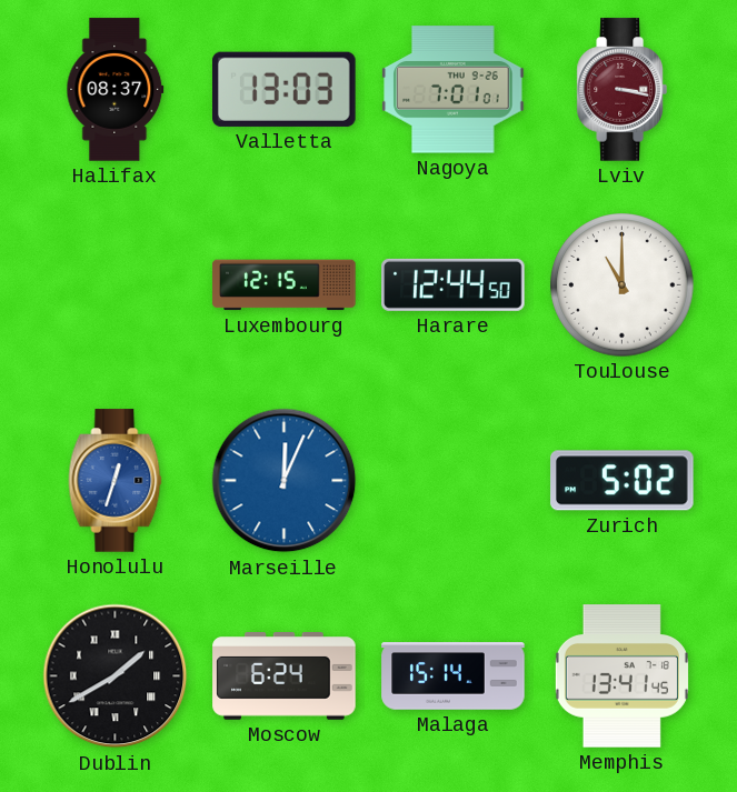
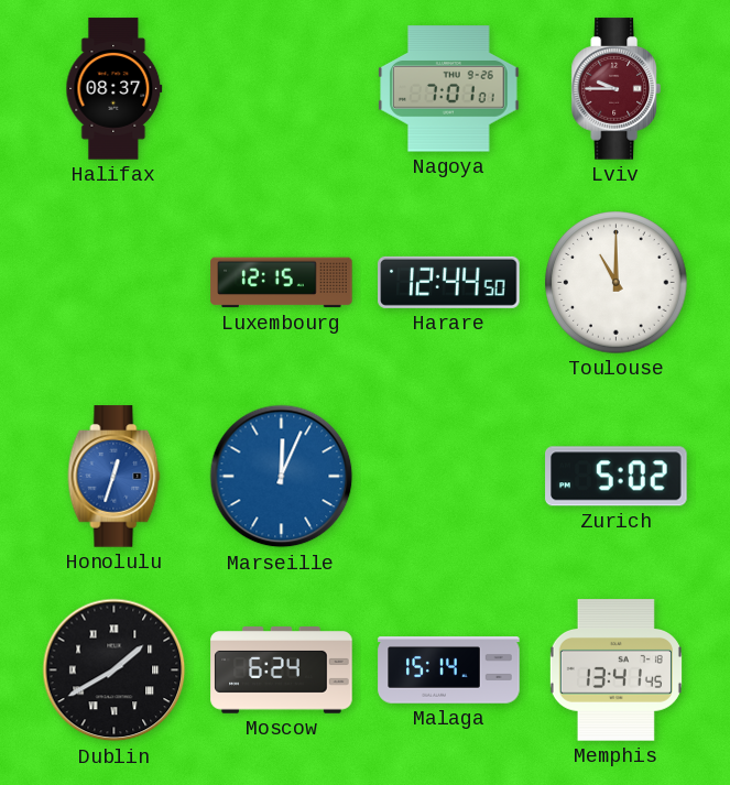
Valletta: 13:03 -> none
Lviv: 3:17 -> 9:45
